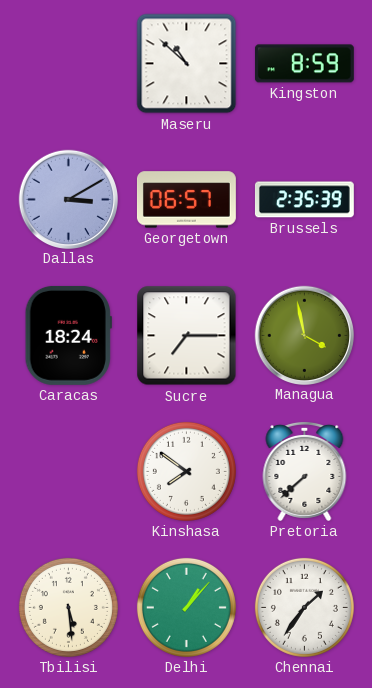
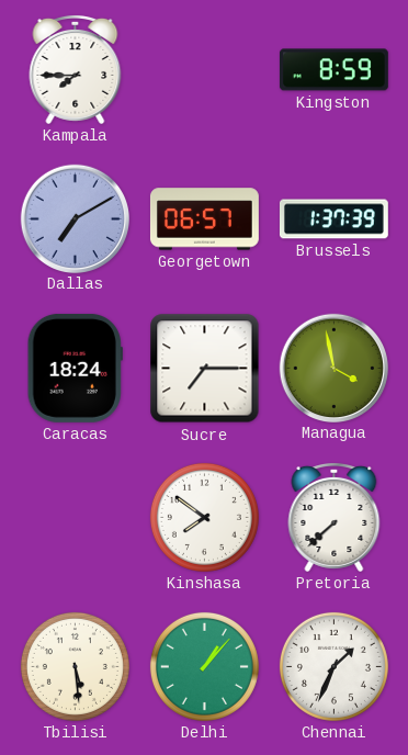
Kampala: none -> 7:45
Maseru: 10:52 -> none
Dallas: 3:10 -> 7:10
Brussels: 2:35 -> 1:37
Chennai: 1:36 -> 1:34
